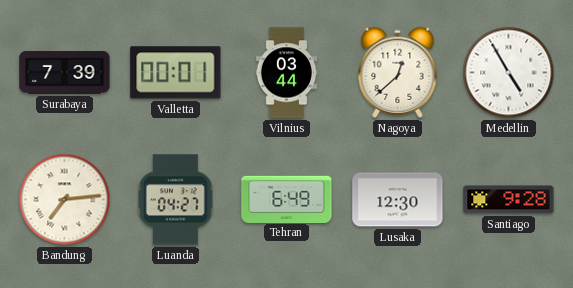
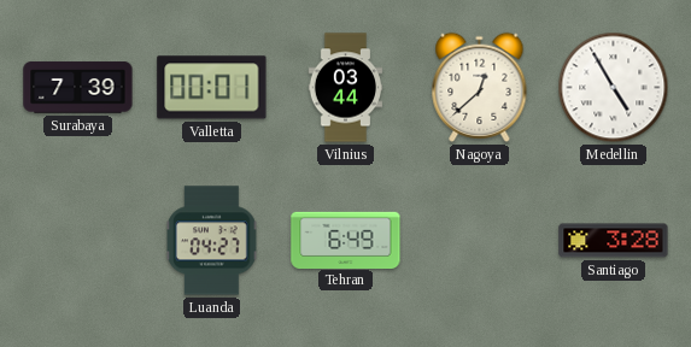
Bandung: 7:14 -> none
Lusaka: 12:30 -> none
Santiago: 9:28 -> 3:28
